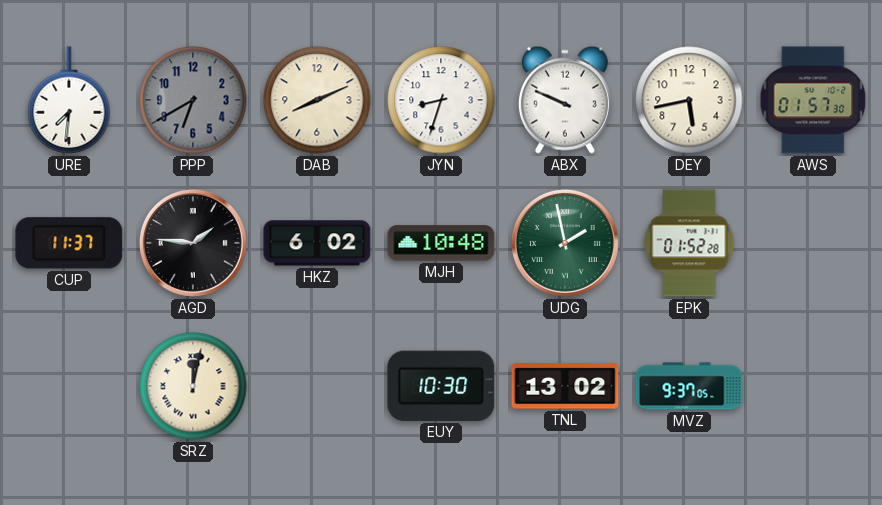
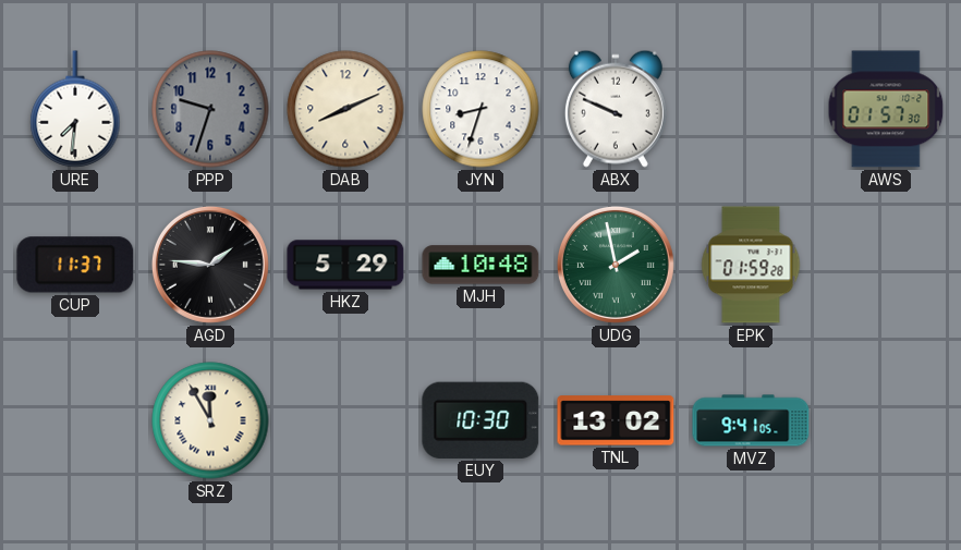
PPP: 6:40 -> 9:33
DEY: 5:43 -> none
HKZ: 6:02 -> 5:29
EPK: 01:52 -> 01:59
SRZ: 12:02 -> 11:55
MVZ: 9:37 -> 9:41
